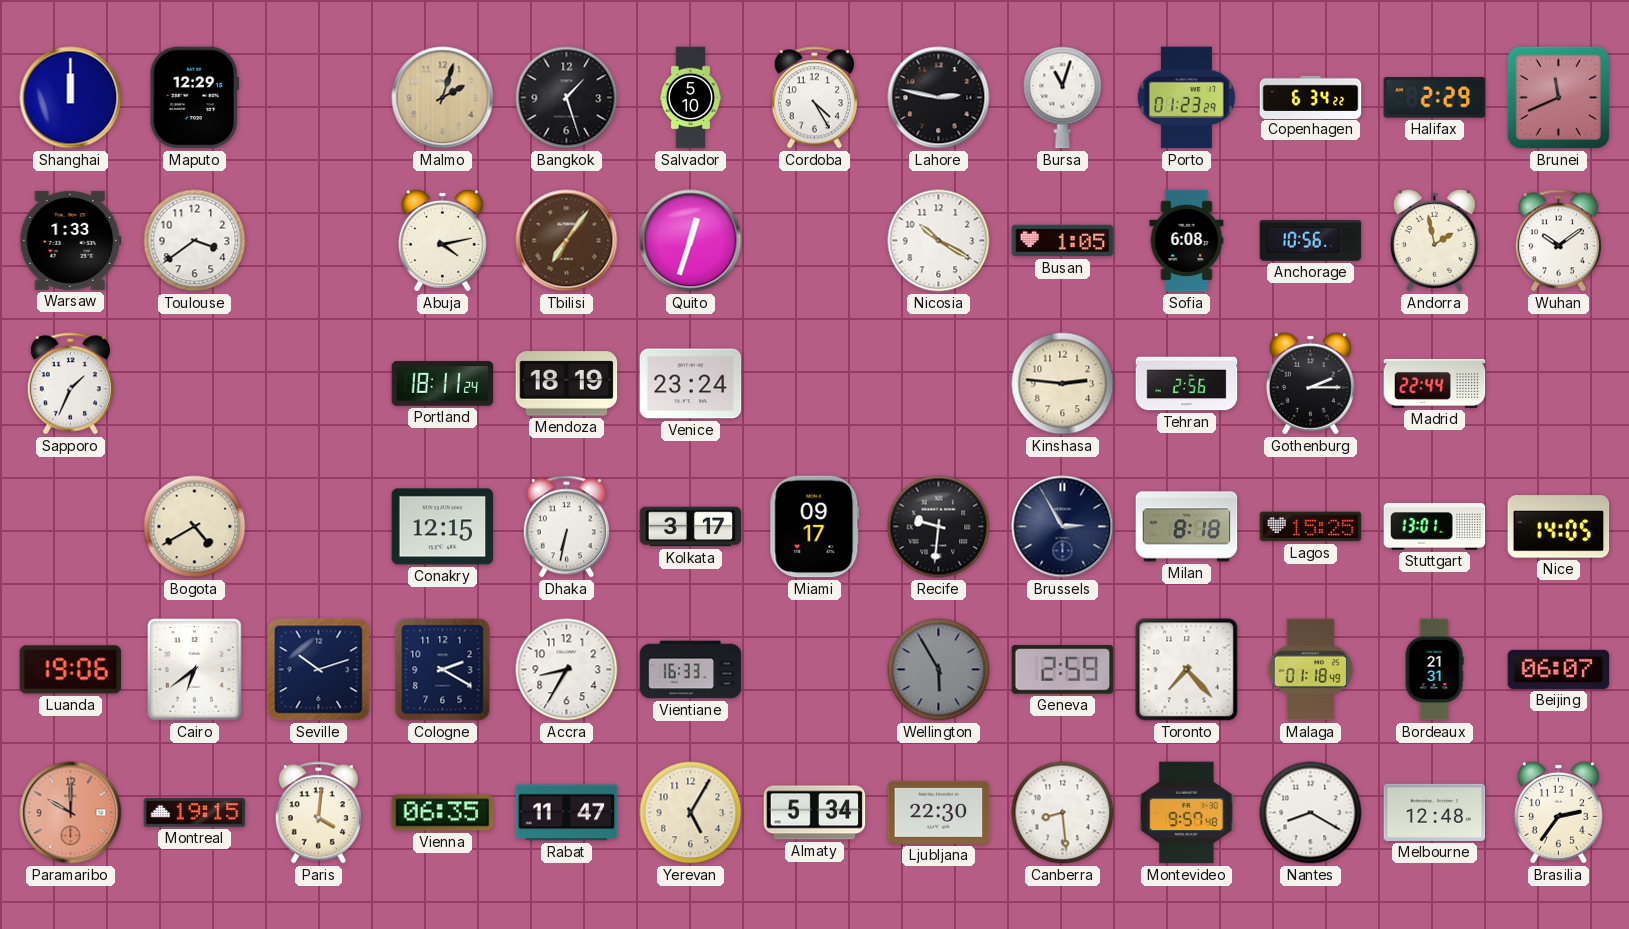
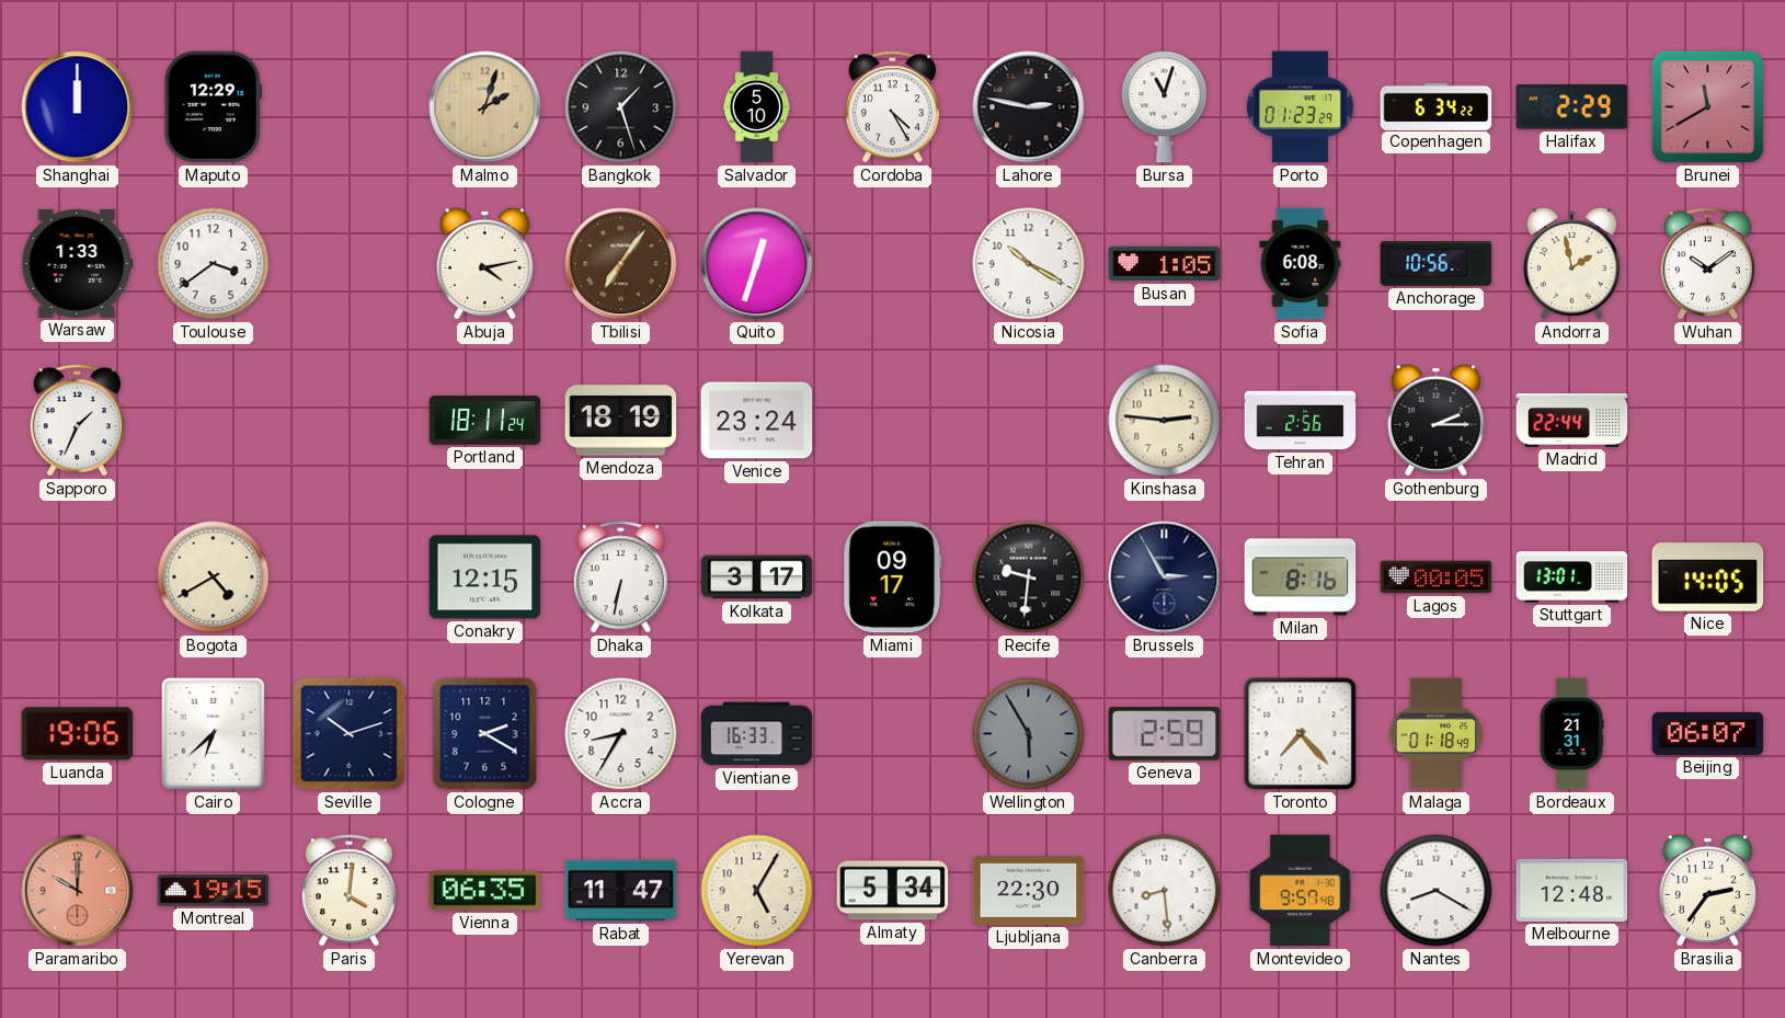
Brunei: 11:41 -> 11:40
Milan: 8:18 -> 8:16
Lagos: 15:25 -> 00:05
Cairo: 6:39 -> 6:38
